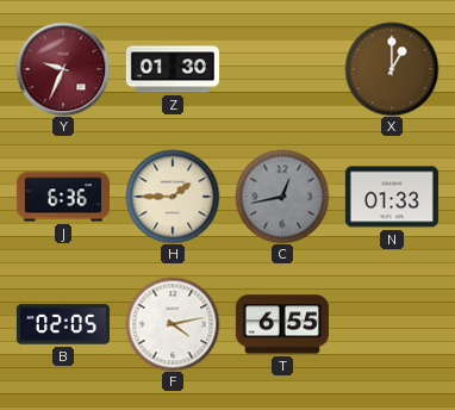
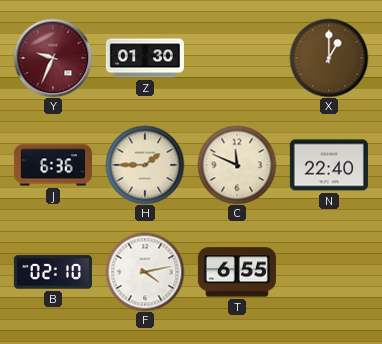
C: 12:43 -> 11:49
C dial: grey -> cream
N: 01:33 -> 22:40
B: 02:05 -> 02:10
